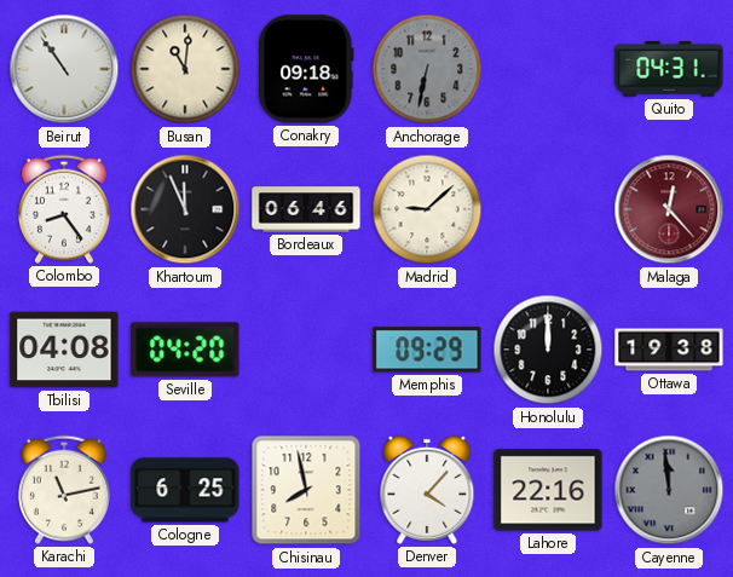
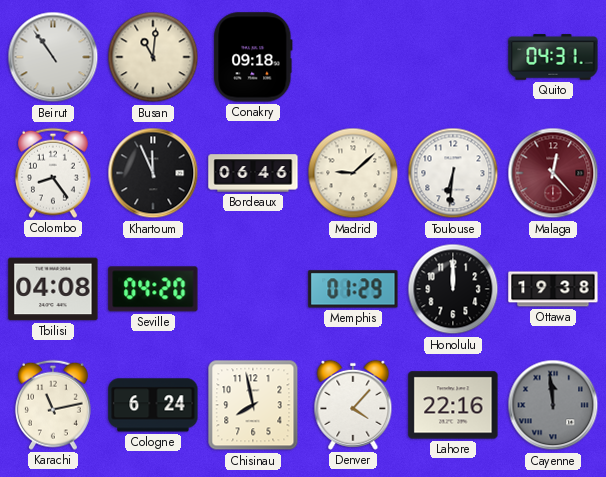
Anchorage: 6:32 -> none
Toulouse: none -> 6:31
Memphis: 09:29 -> 01:29
Cologne: 6:25 -> 6:24
